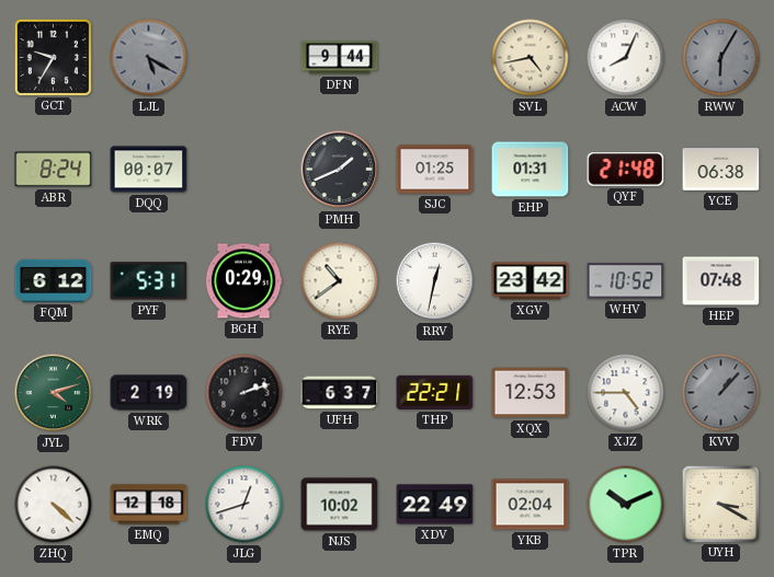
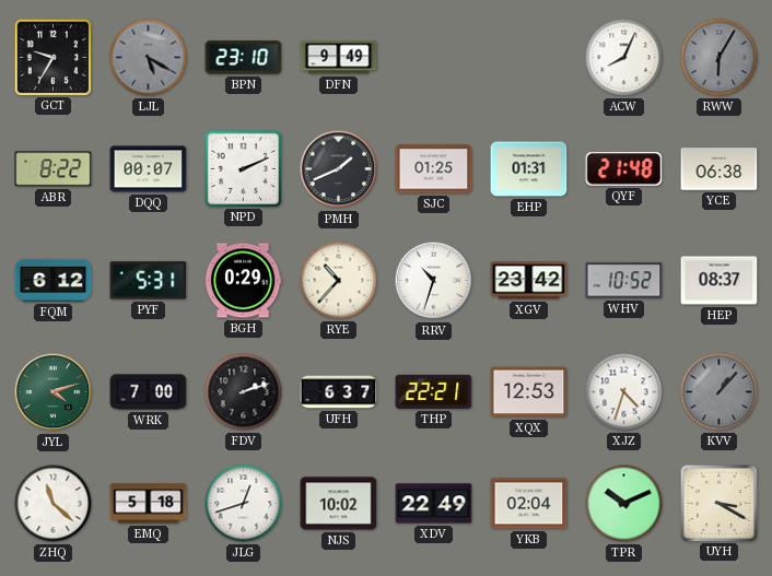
BPN: none -> 23:10
DFN: 9:44 -> 9:49
SVL: 4:43 -> none
ABR: 8:24 -> 8:22
NPD: none -> 2:11
RYE: 10:39 -> 10:37
RRV: 12:32 -> 10:33
HEP: 07:48 -> 08:37
WRK: 2:19 -> 7:00
XJZ: 4:45 -> 4:33
ZHQ: 4:22 -> 11:22
EMQ: 12:18 -> 5:18
